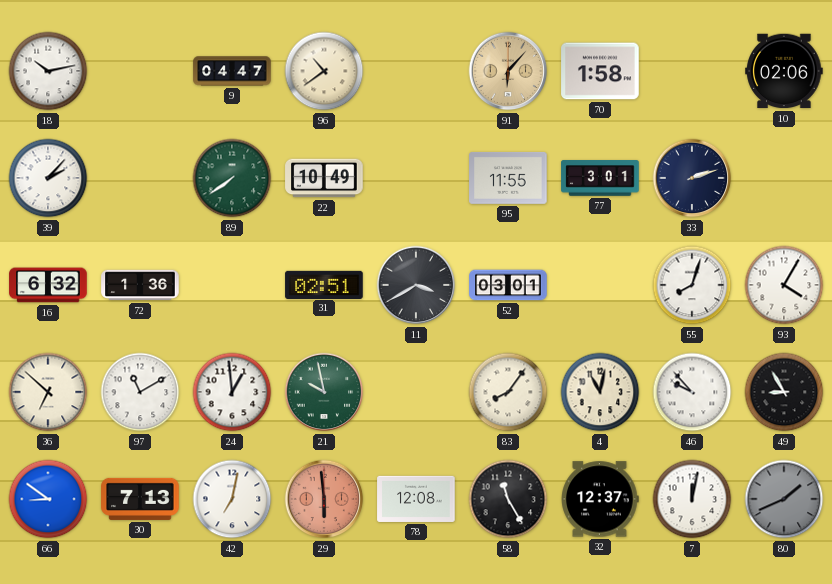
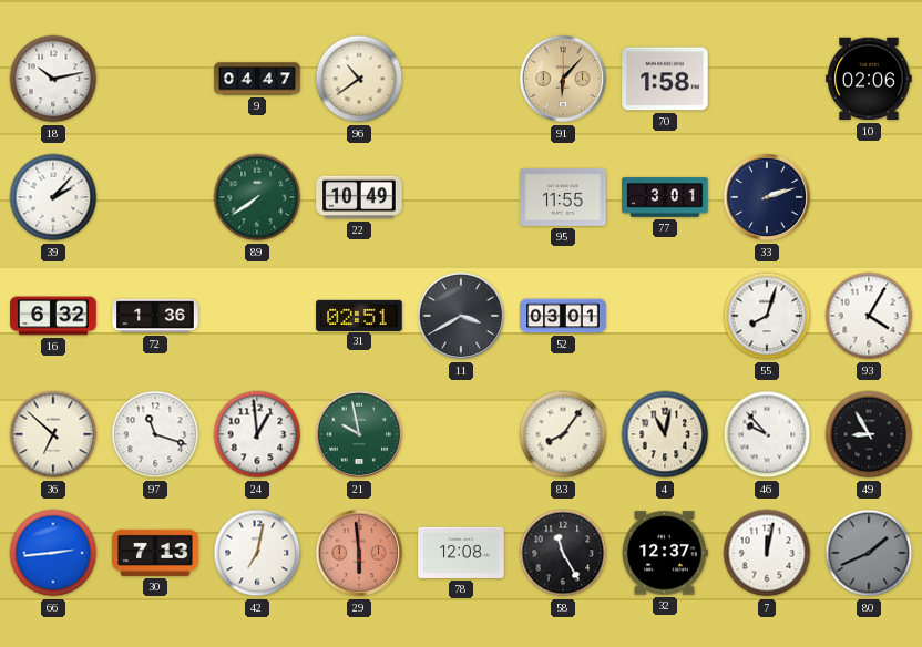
97: 11:10 -> 11:18
66: 8:51 -> 2:44
